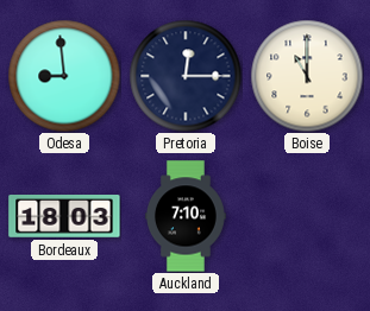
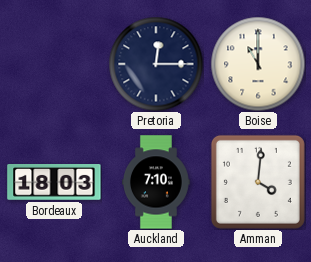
Odesa: 8:59 -> none
Amman: none -> 4:01
